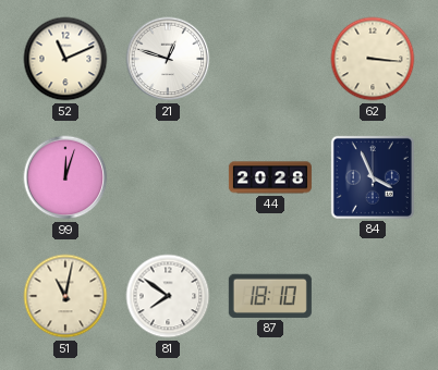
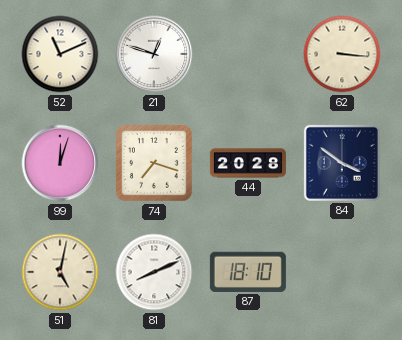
74: none -> 7:18
84: 3:56 -> 3:51
51: 11:02 -> 5:02
81: 7:51 -> 8:11
